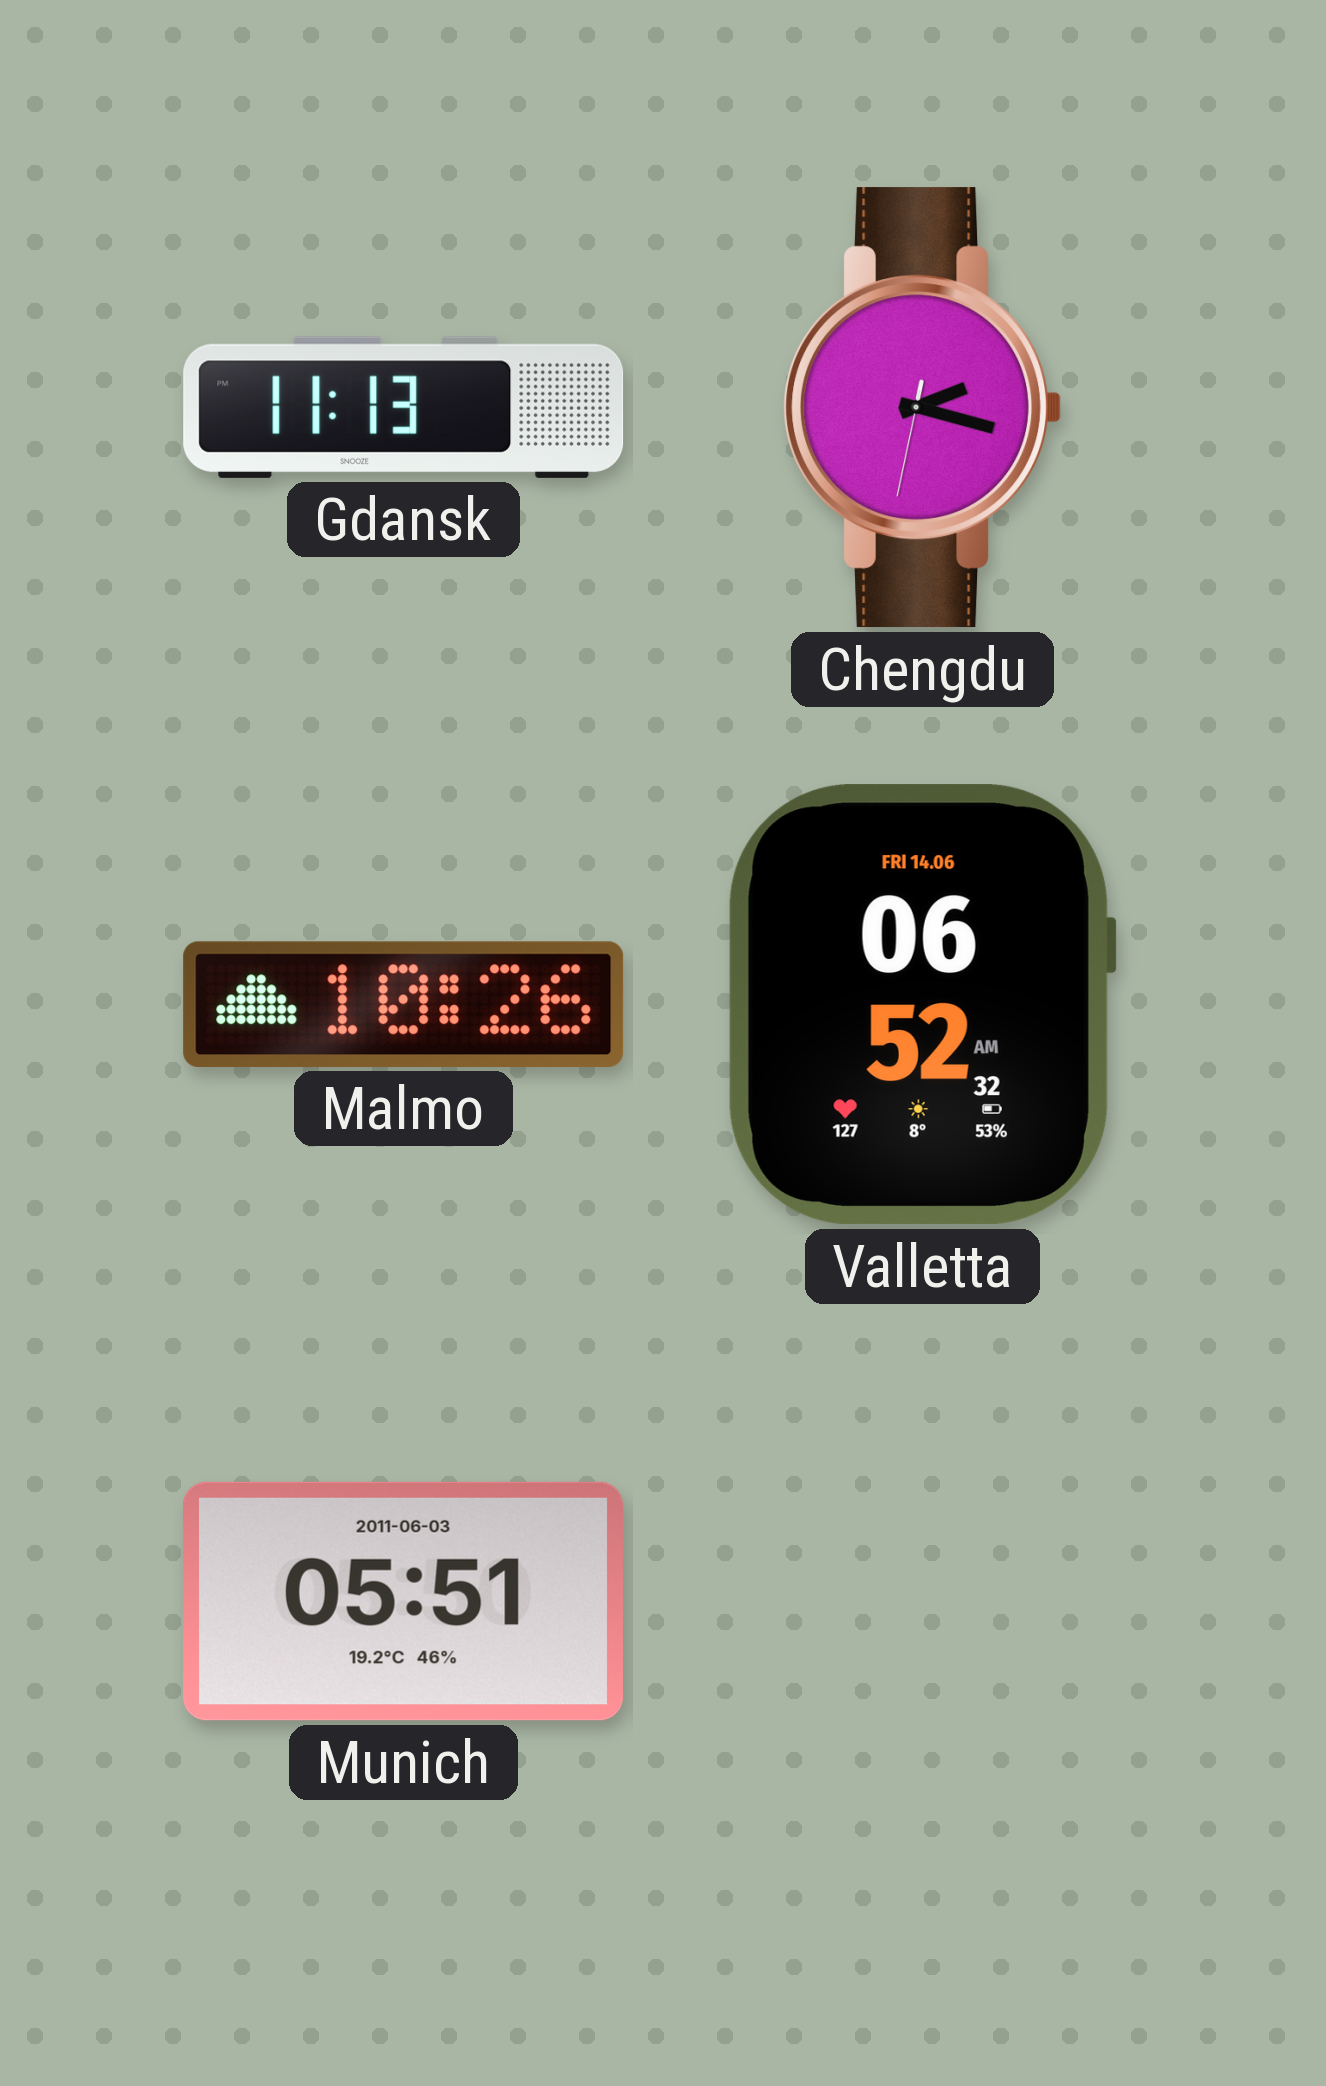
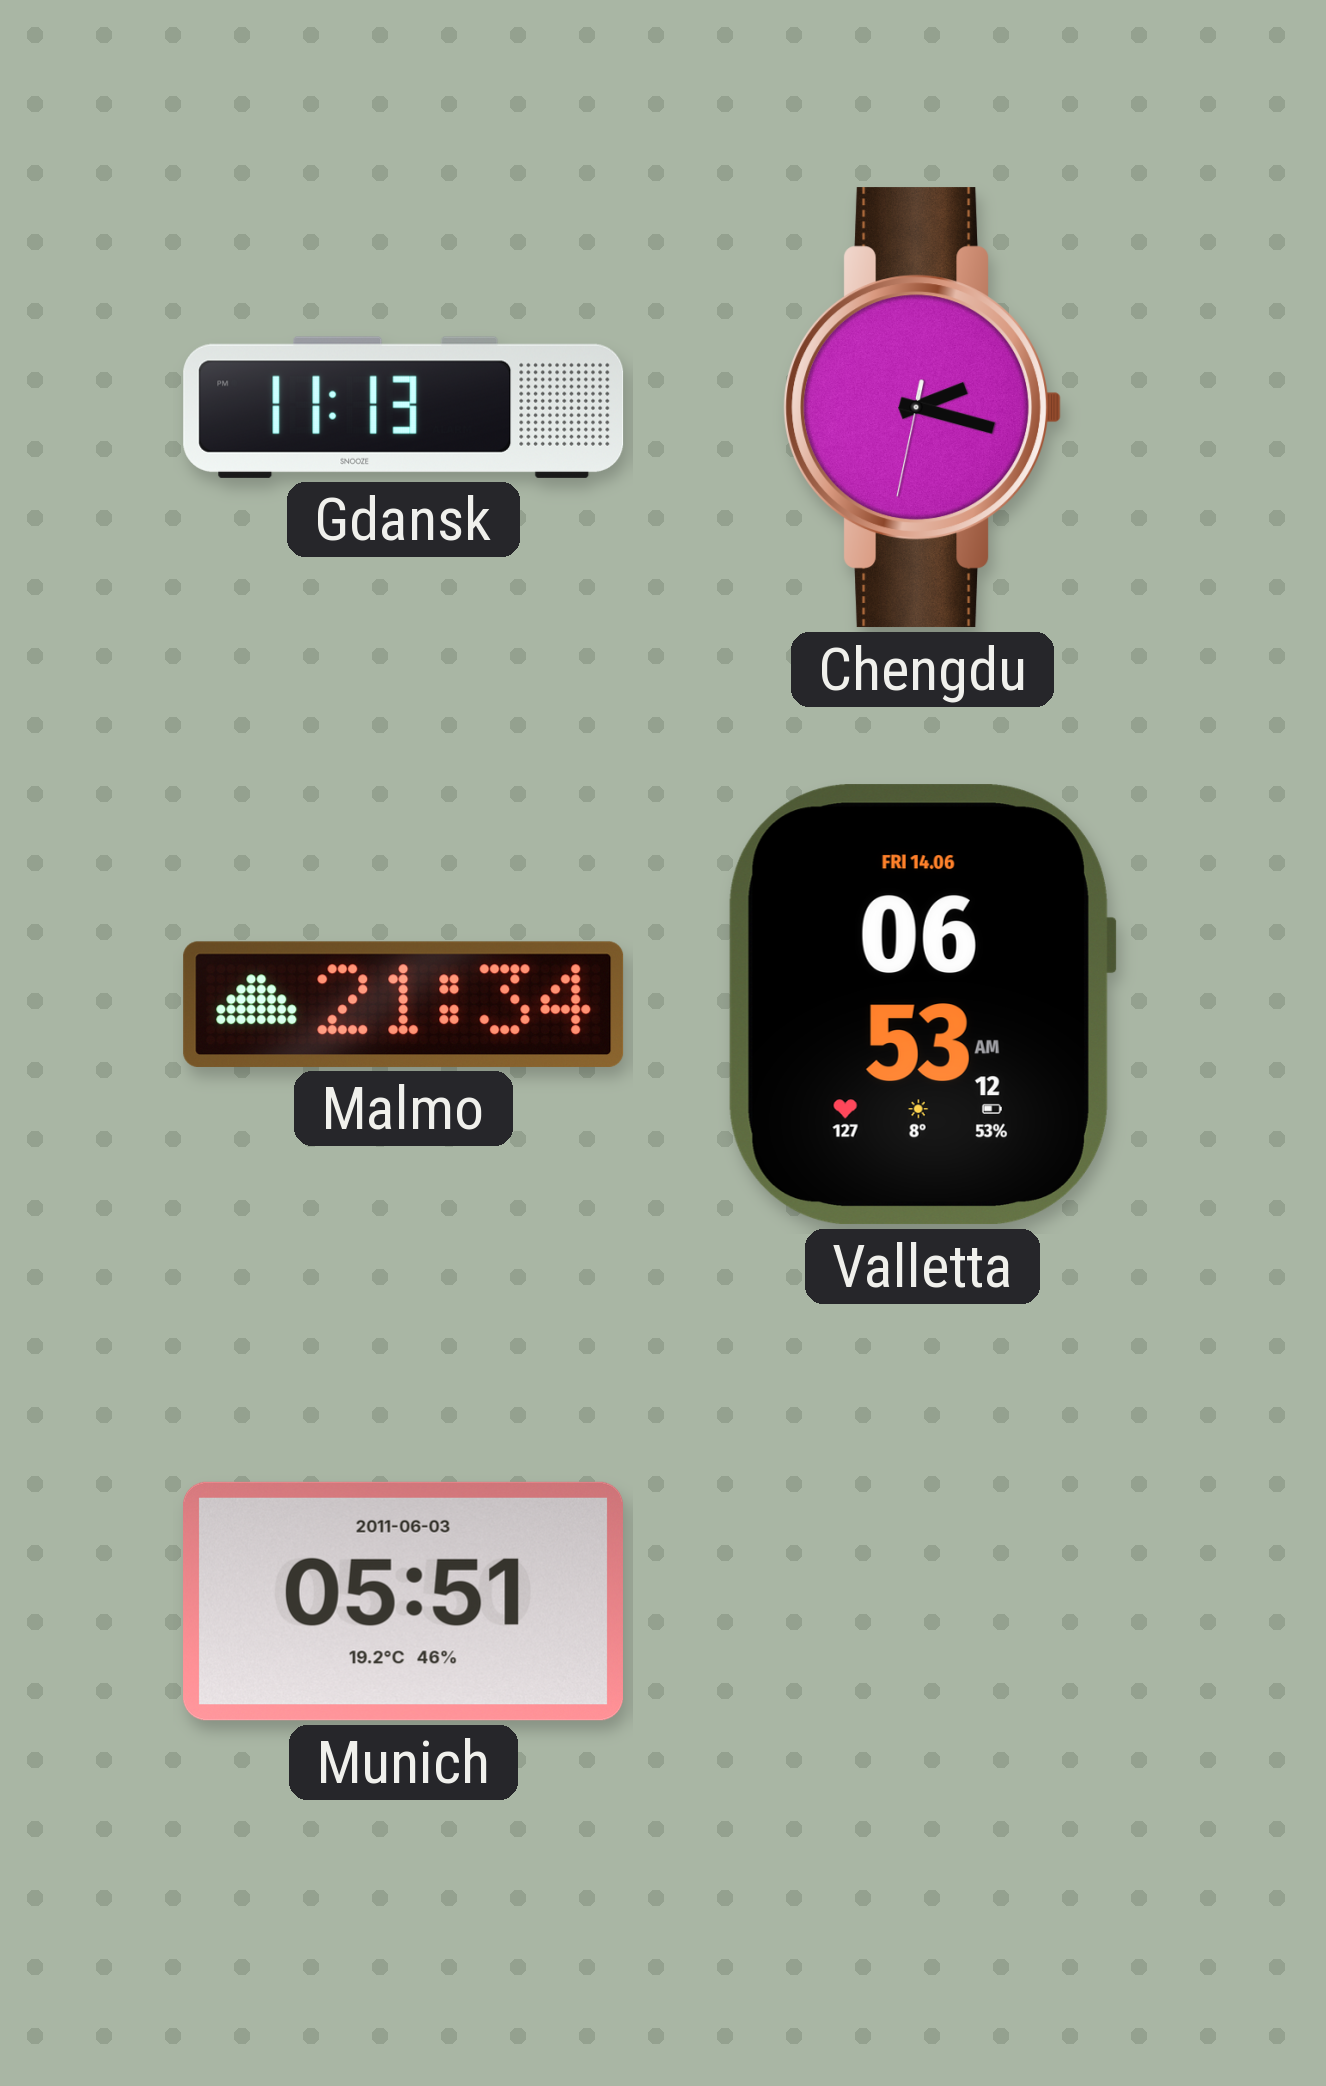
Malmo: 10:26 -> 21:34
Valletta: 06:52 -> 06:53
